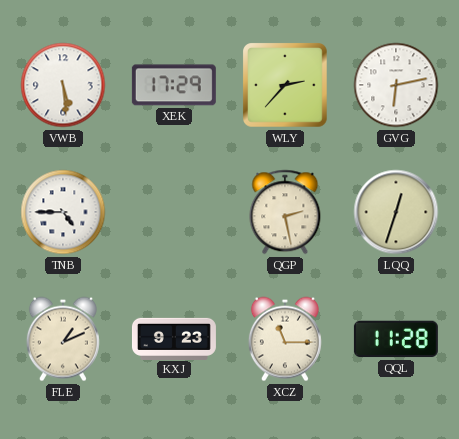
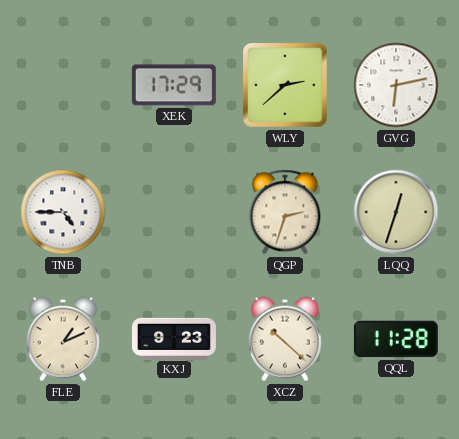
VWB: 5:29 -> none
WLY: 2:37 -> 2:38
QGP: 2:28 -> 2:33
XCZ: 11:15 -> 10:22
